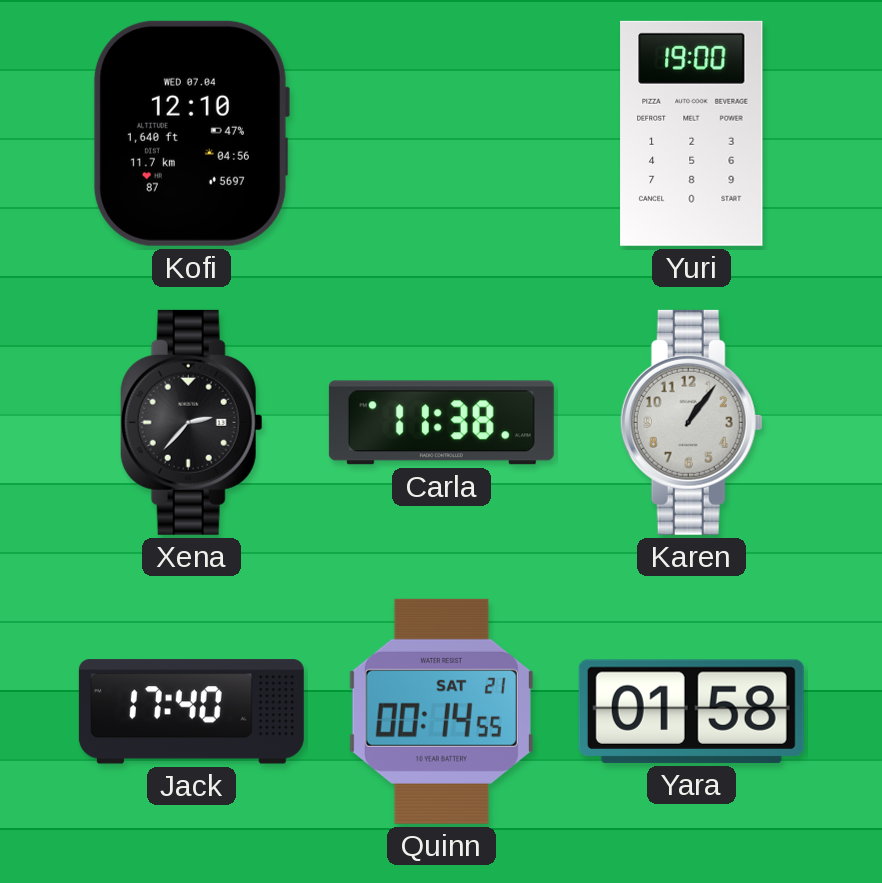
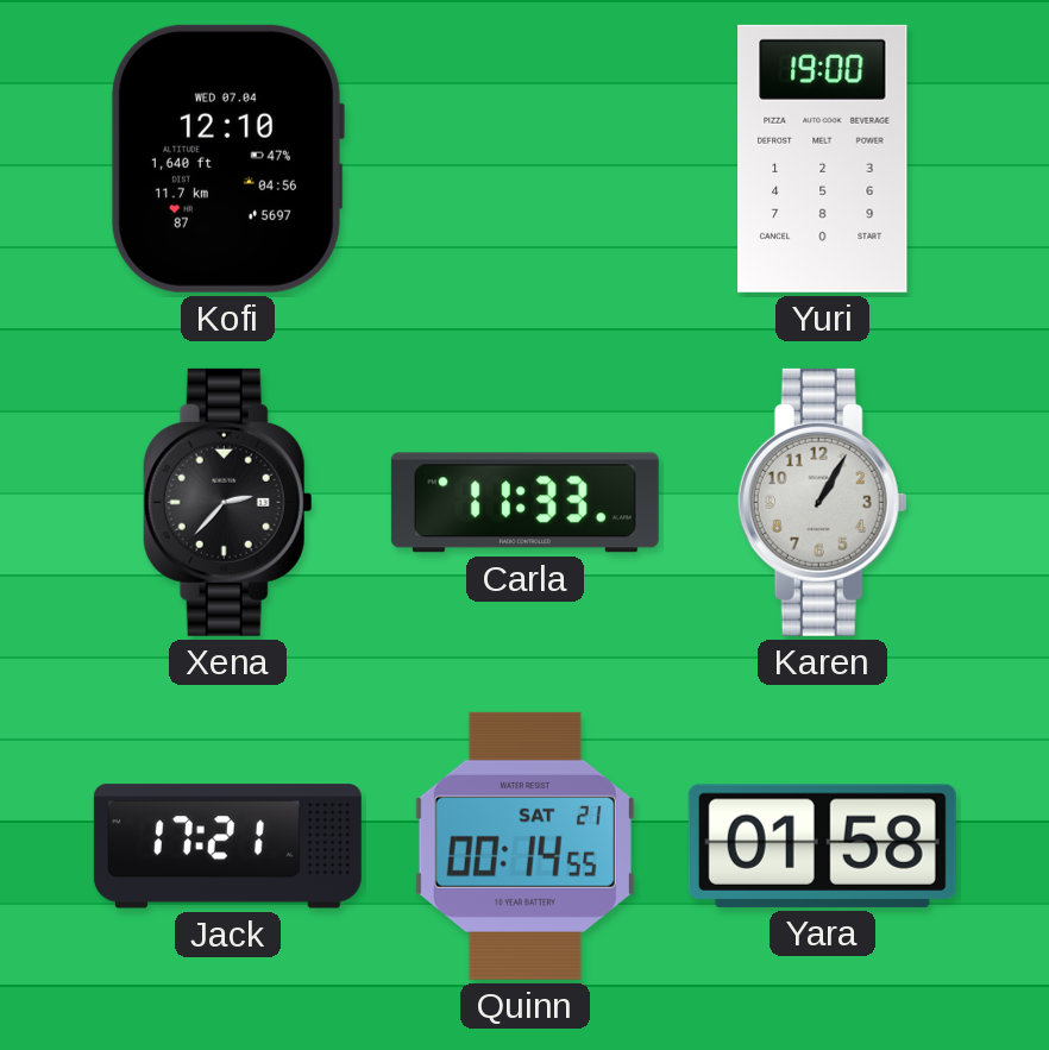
Carla: 11:38 -> 11:33
Karen: 1:06 -> 1:05
Jack: 17:40 -> 17:21
